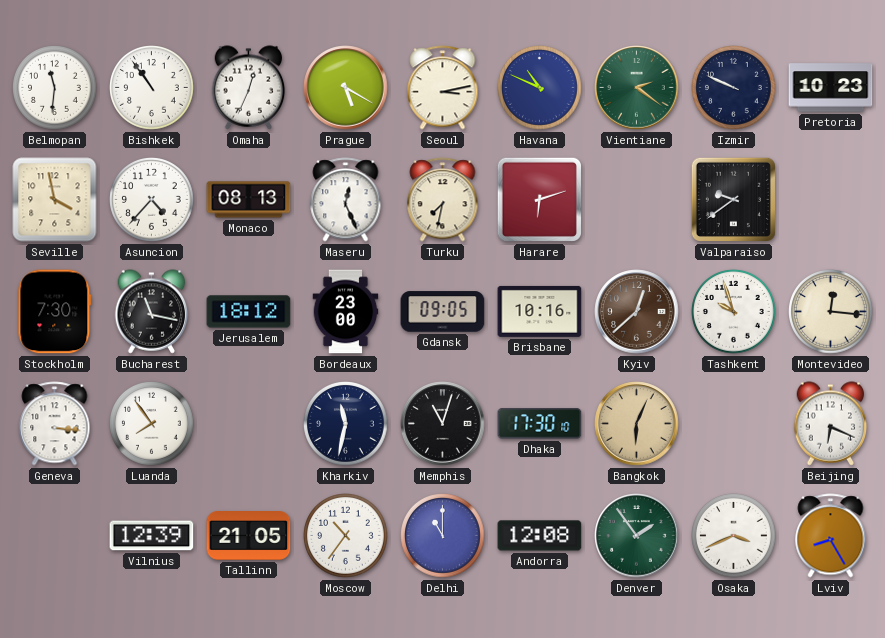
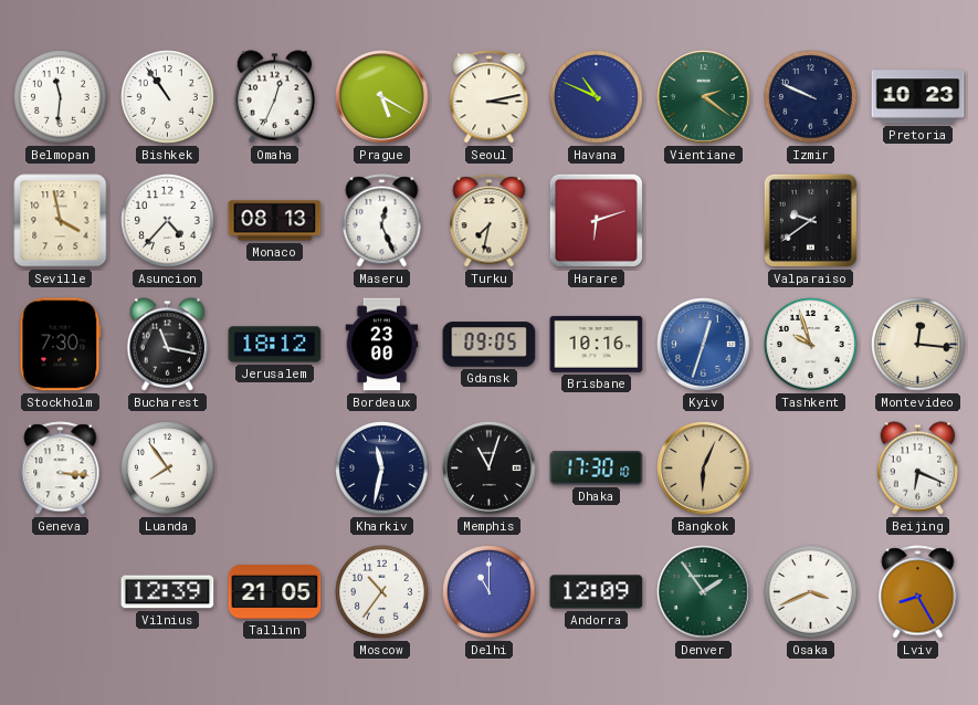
Kyiv: 12:38 -> 12:33
Kyiv dial: brown -> blue
Andorra: 12:08 -> 12:09
